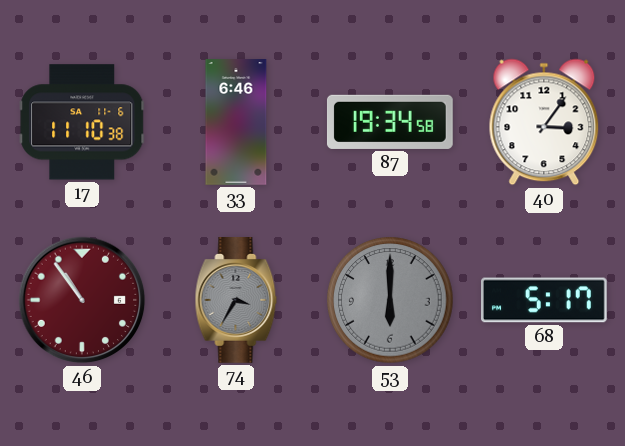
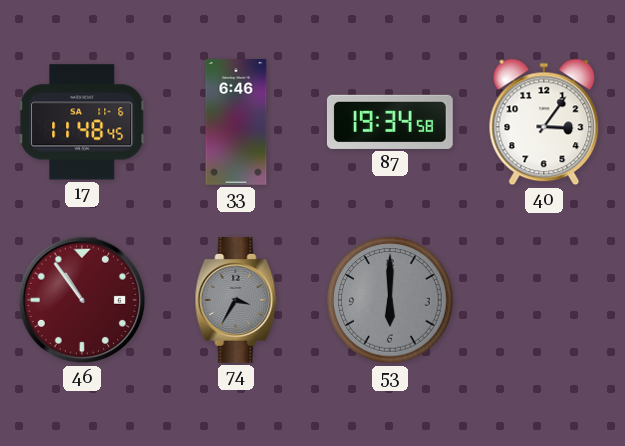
17: 11:10 -> 11:48
68: 5:17 -> none
